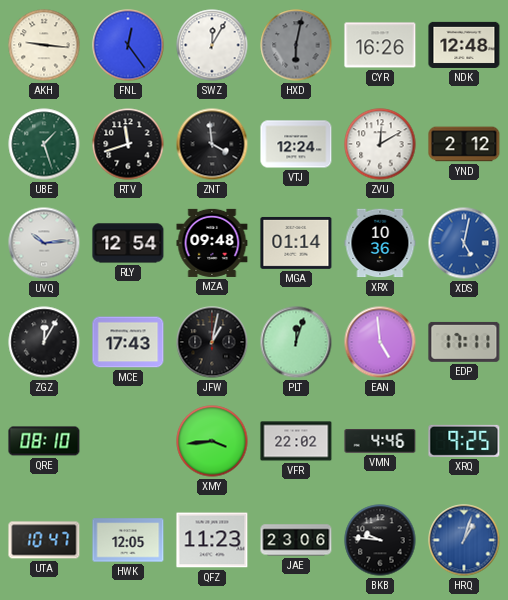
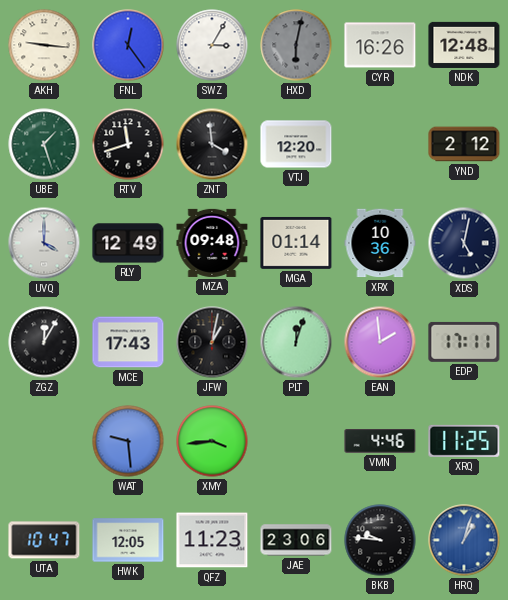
SWZ: 12:05 -> 3:05
VTJ: 12:24 -> 12:20
ZVU: 12:10 -> none
UVQ: 10:14 -> 4:00
RLY: 12:54 -> 12:49
XDS dial: blue -> navy
EAN: 4:59 -> 1:59
QRE: 08:10 -> none
WAT: none -> 9:29
VFR: 22:02 -> none
XRQ: 9:25 -> 11:25
